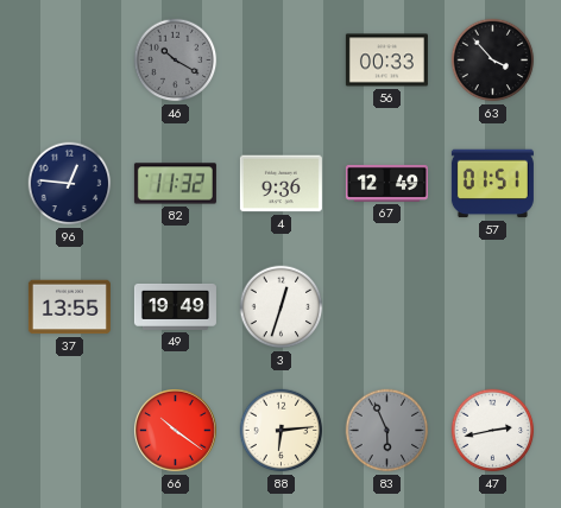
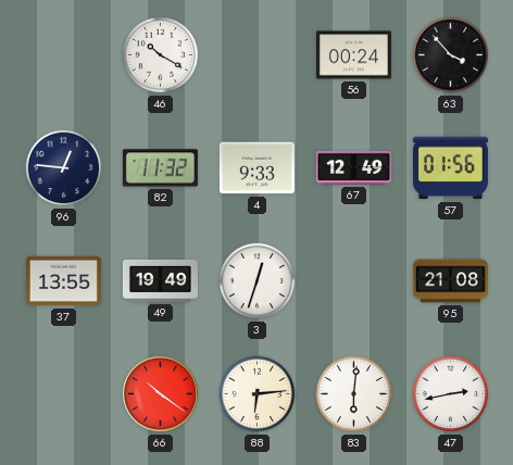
46 dial: grey -> white
56: 00:33 -> 00:24
4: 9:36 -> 9:33
57: 01:51 -> 01:56
95: none -> 21:08
83: 5:56 -> 6:01
83 dial: grey -> white
